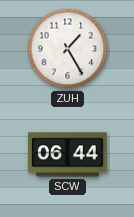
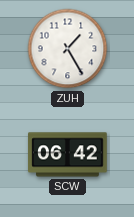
SCW: 06:44 -> 06:42
